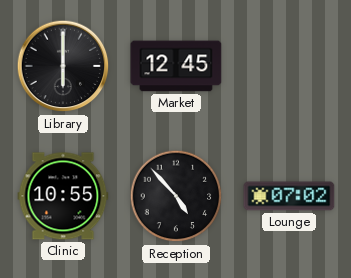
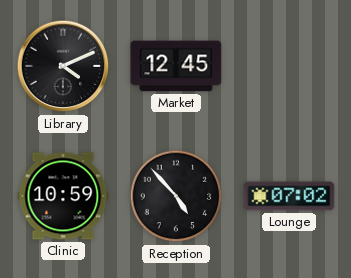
Library: 6:00 -> 4:11
Clinic: 10:55 -> 10:59
